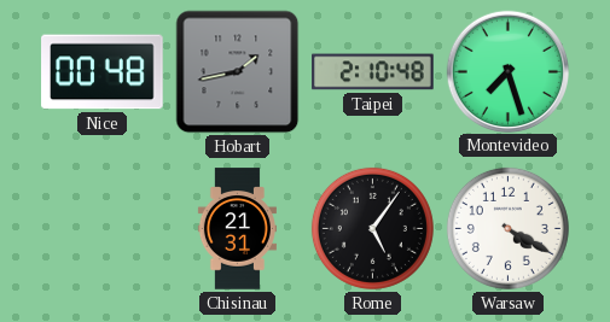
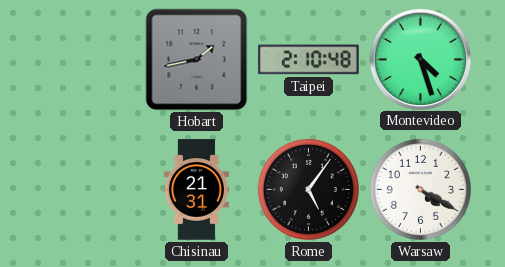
Nice: 00:48 -> none
Montevideo: 7:27 -> 4:27
